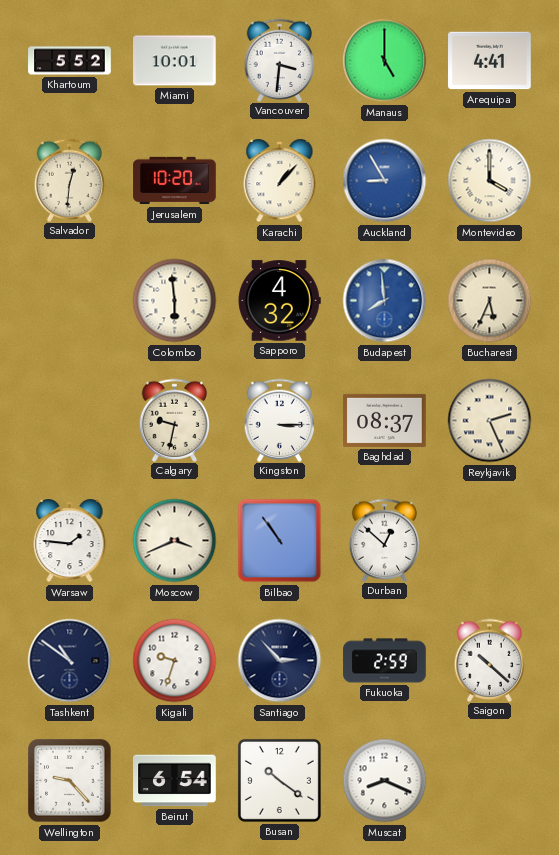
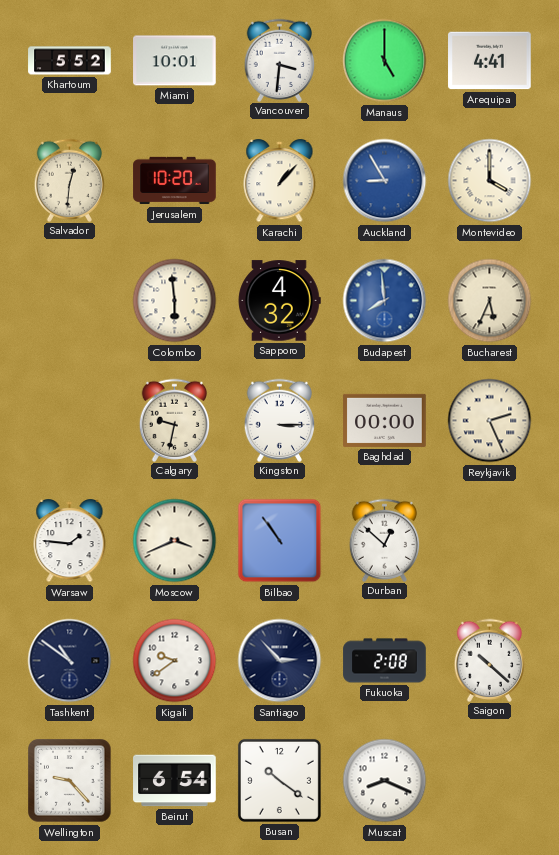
Baghdad: 08:37 -> 00:00
Kigali: 9:33 -> 9:39
Fukuoka: 2:59 -> 2:08
